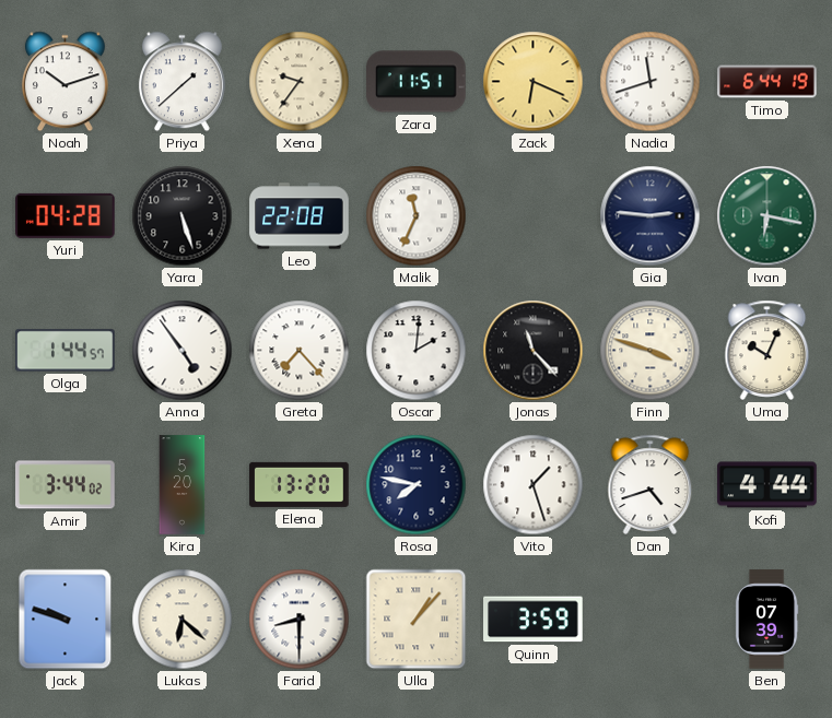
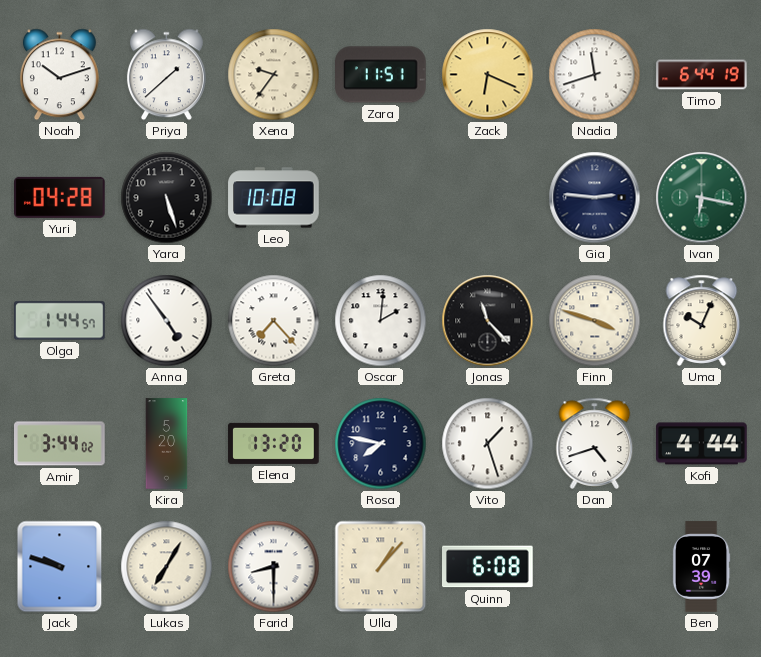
Leo: 22:08 -> 10:08
Malik: 11:34 -> none
Lukas: 6:22 -> 7:05
Quinn: 3:59 -> 6:08
